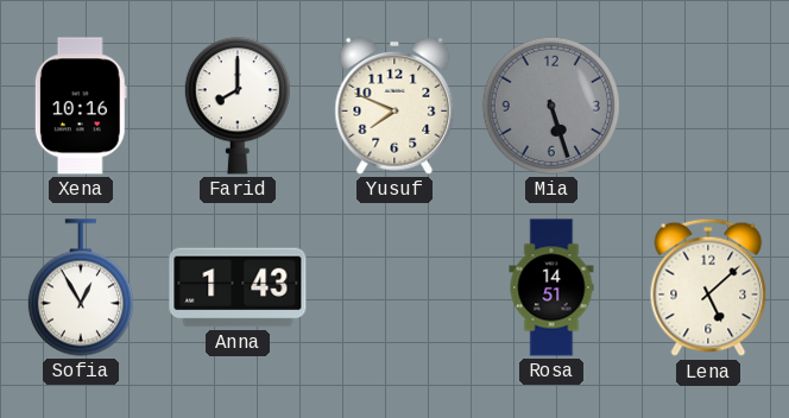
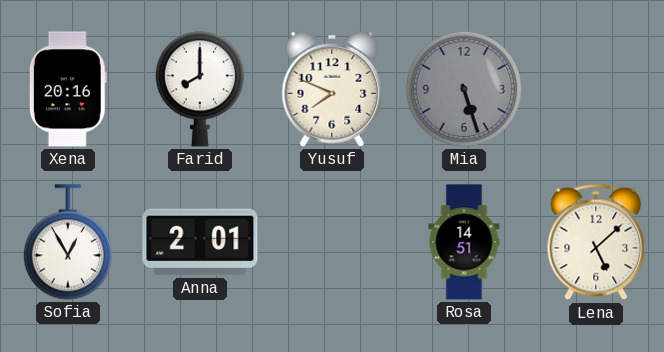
Xena: 10:16 -> 20:16
Anna: 1:43 -> 2:01
